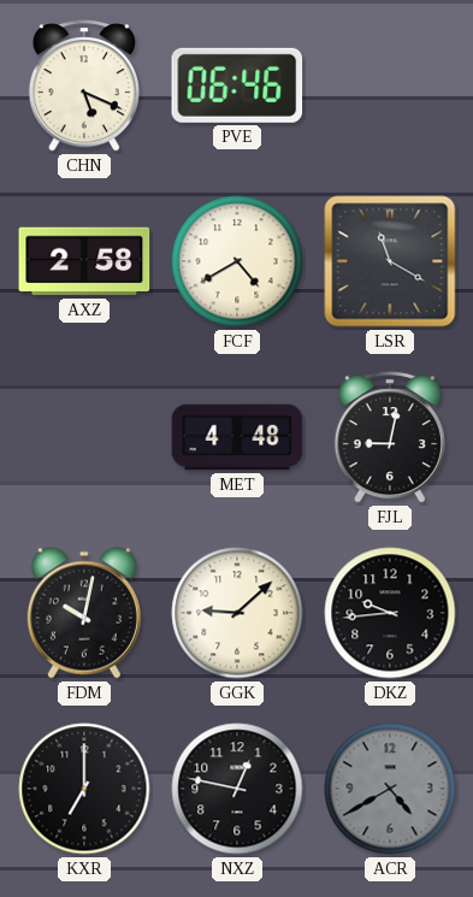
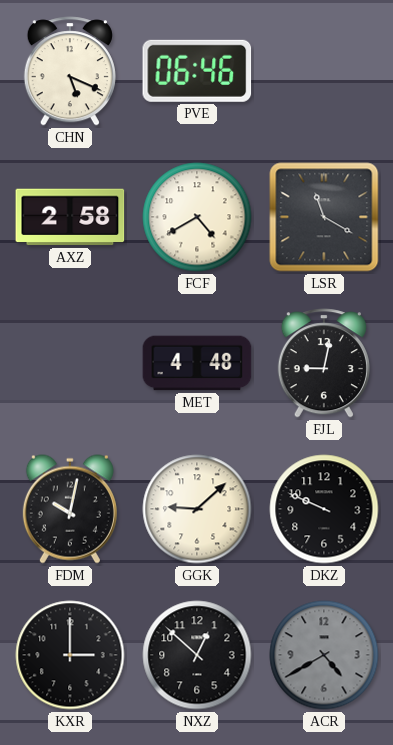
DKZ: 9:44 -> 9:49
KXR: 7:00 -> 3:00
NXZ: 12:47 -> 12:52
